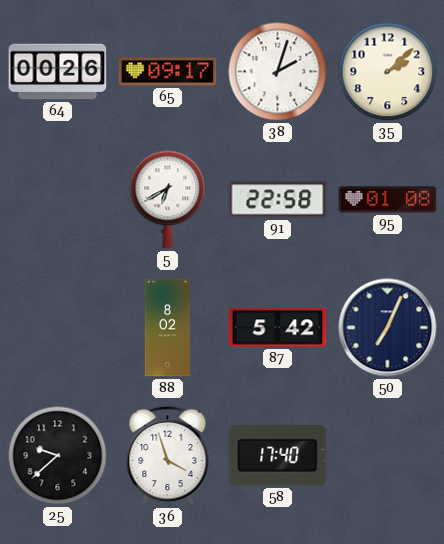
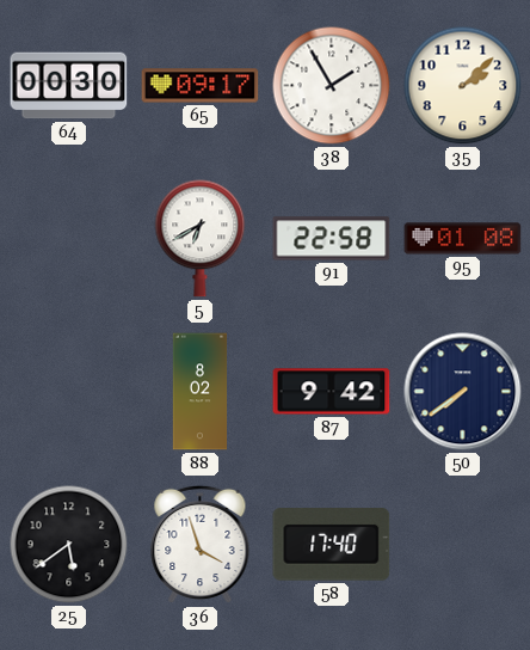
64: 00:26 -> 00:30
38: 2:03 -> 1:55
87: 5:42 -> 9:42
50: 7:04 -> 7:39
25: 9:38 -> 5:39
